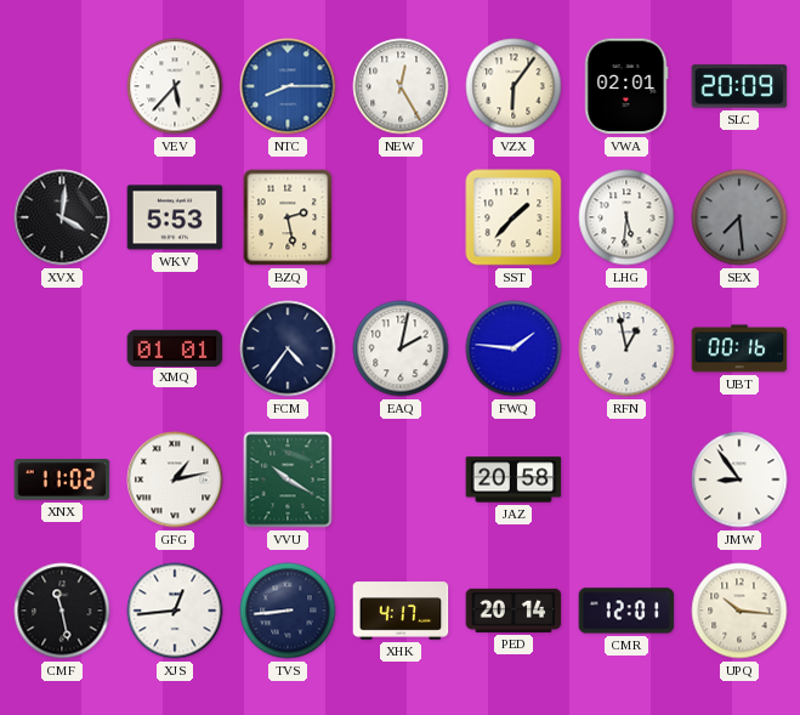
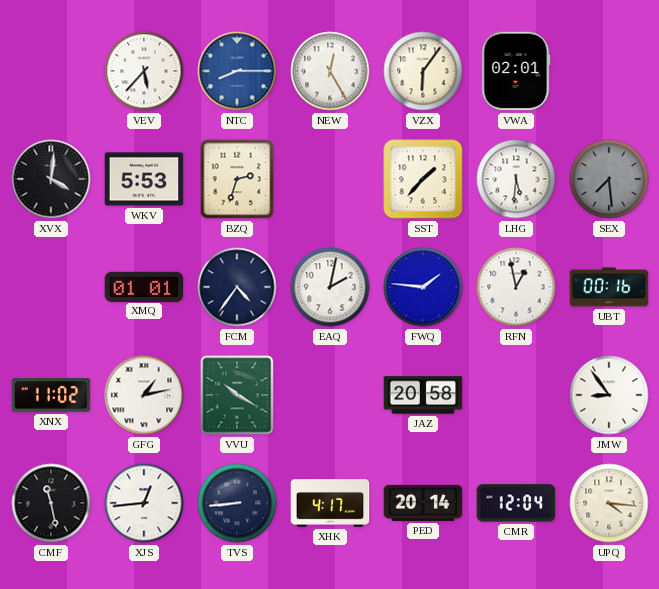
SLC: 20:09 -> none
BZQ: 2:28 -> 2:33
CMR: 12:01 -> 12:04
UPQ: 10:16 -> 4:16
